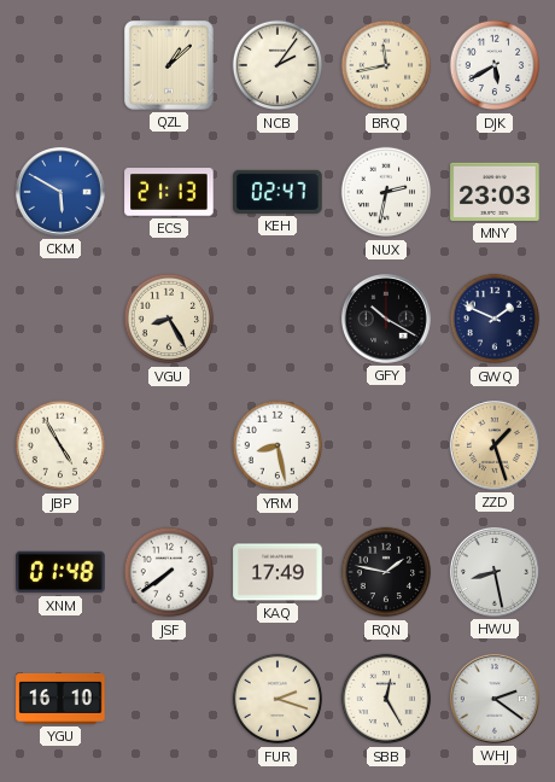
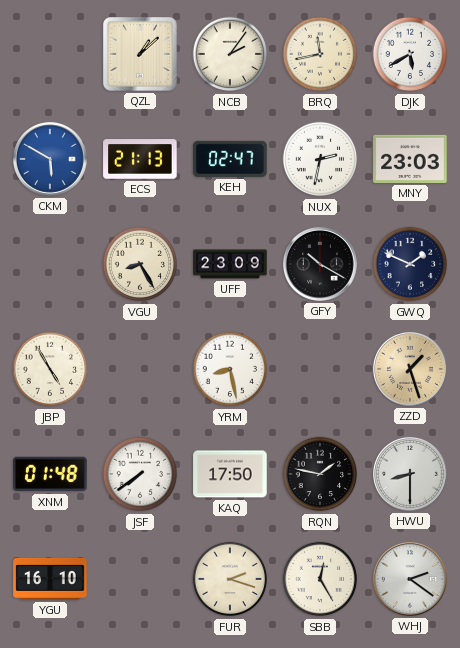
UFF: none -> 23:09
KAQ: 17:49 -> 17:50
HWU: 8:28 -> 8:30
